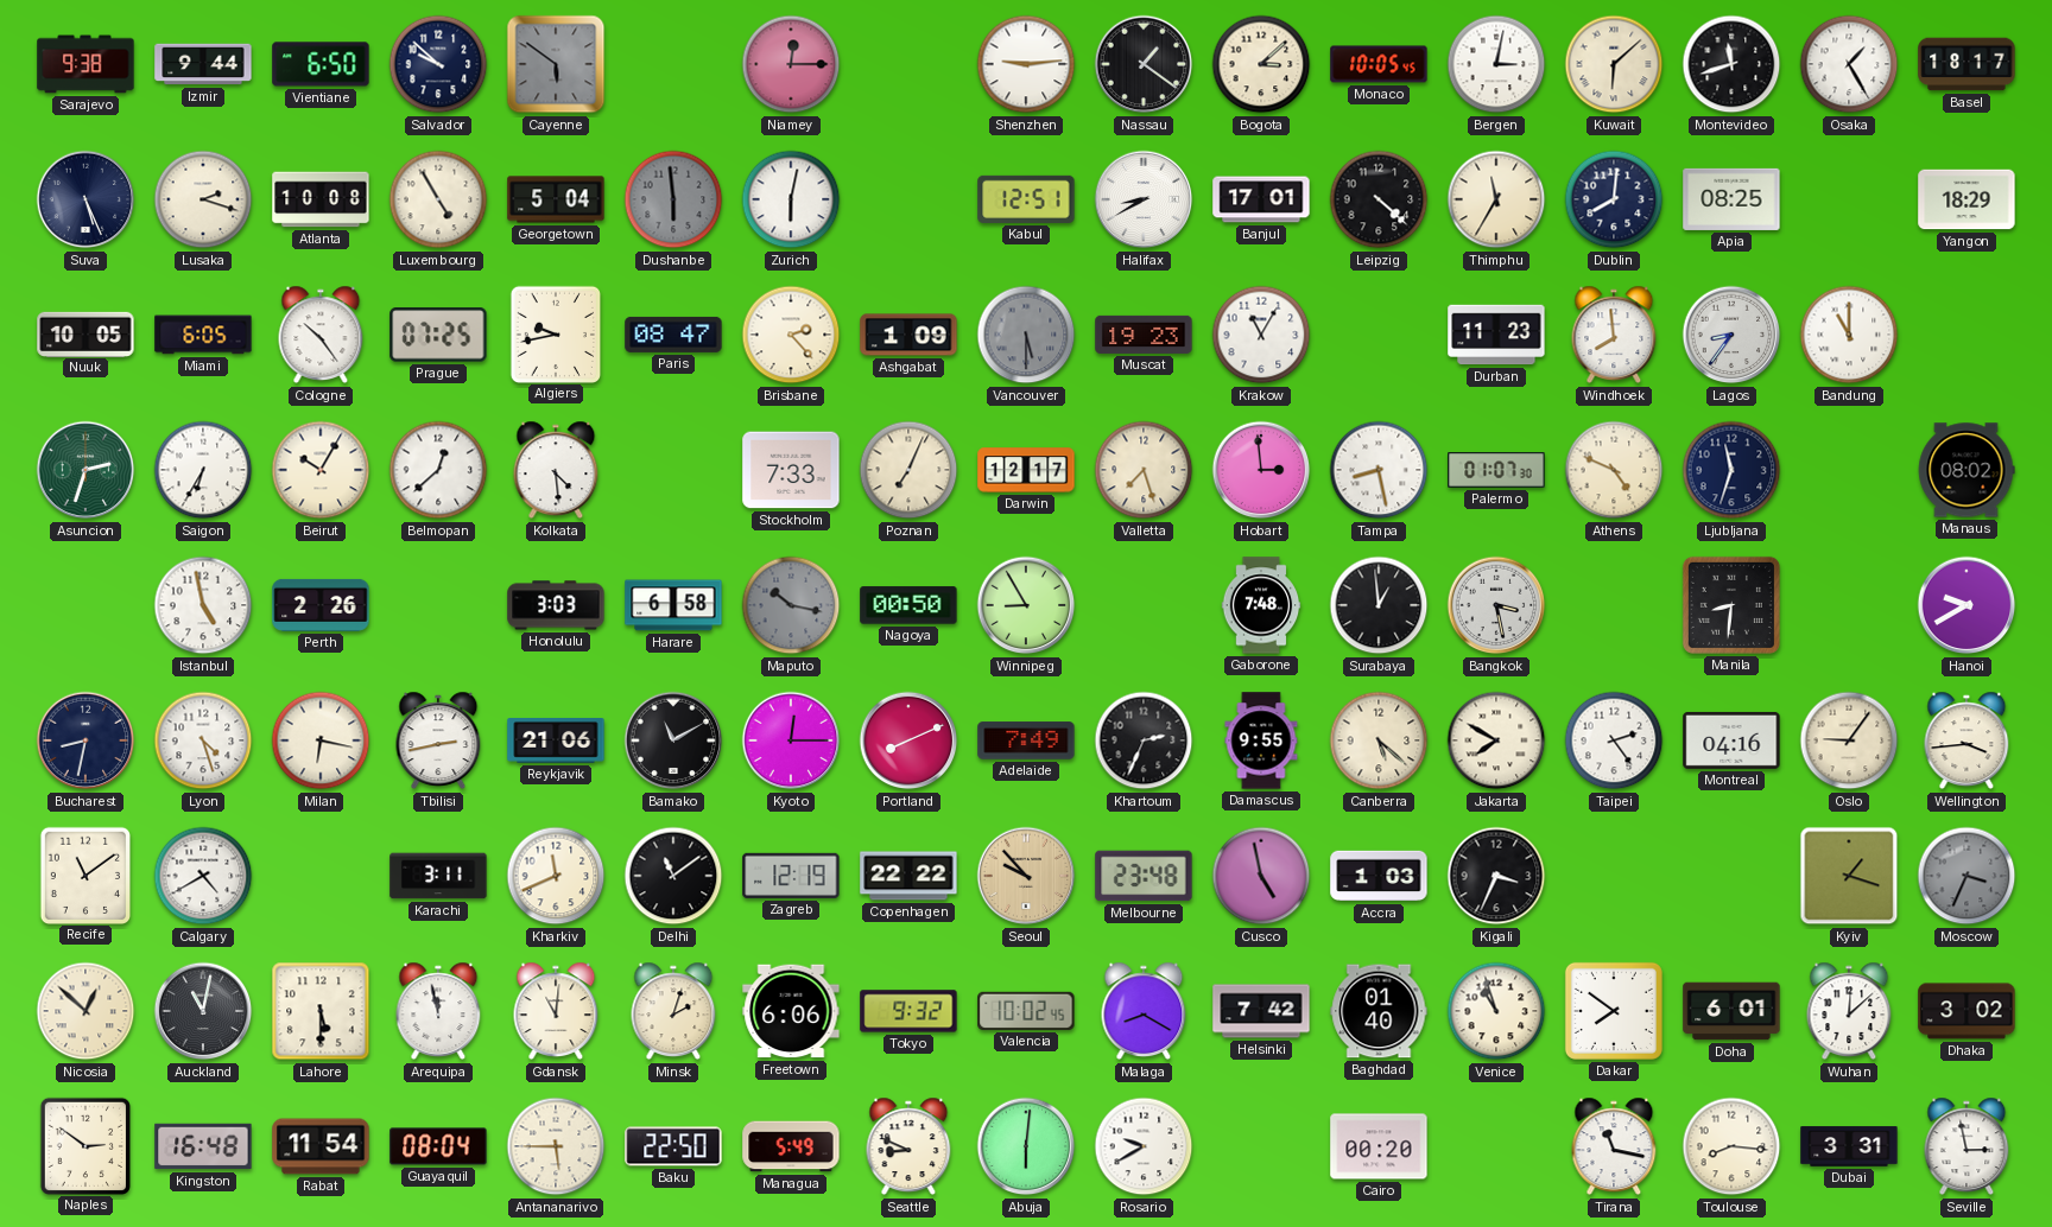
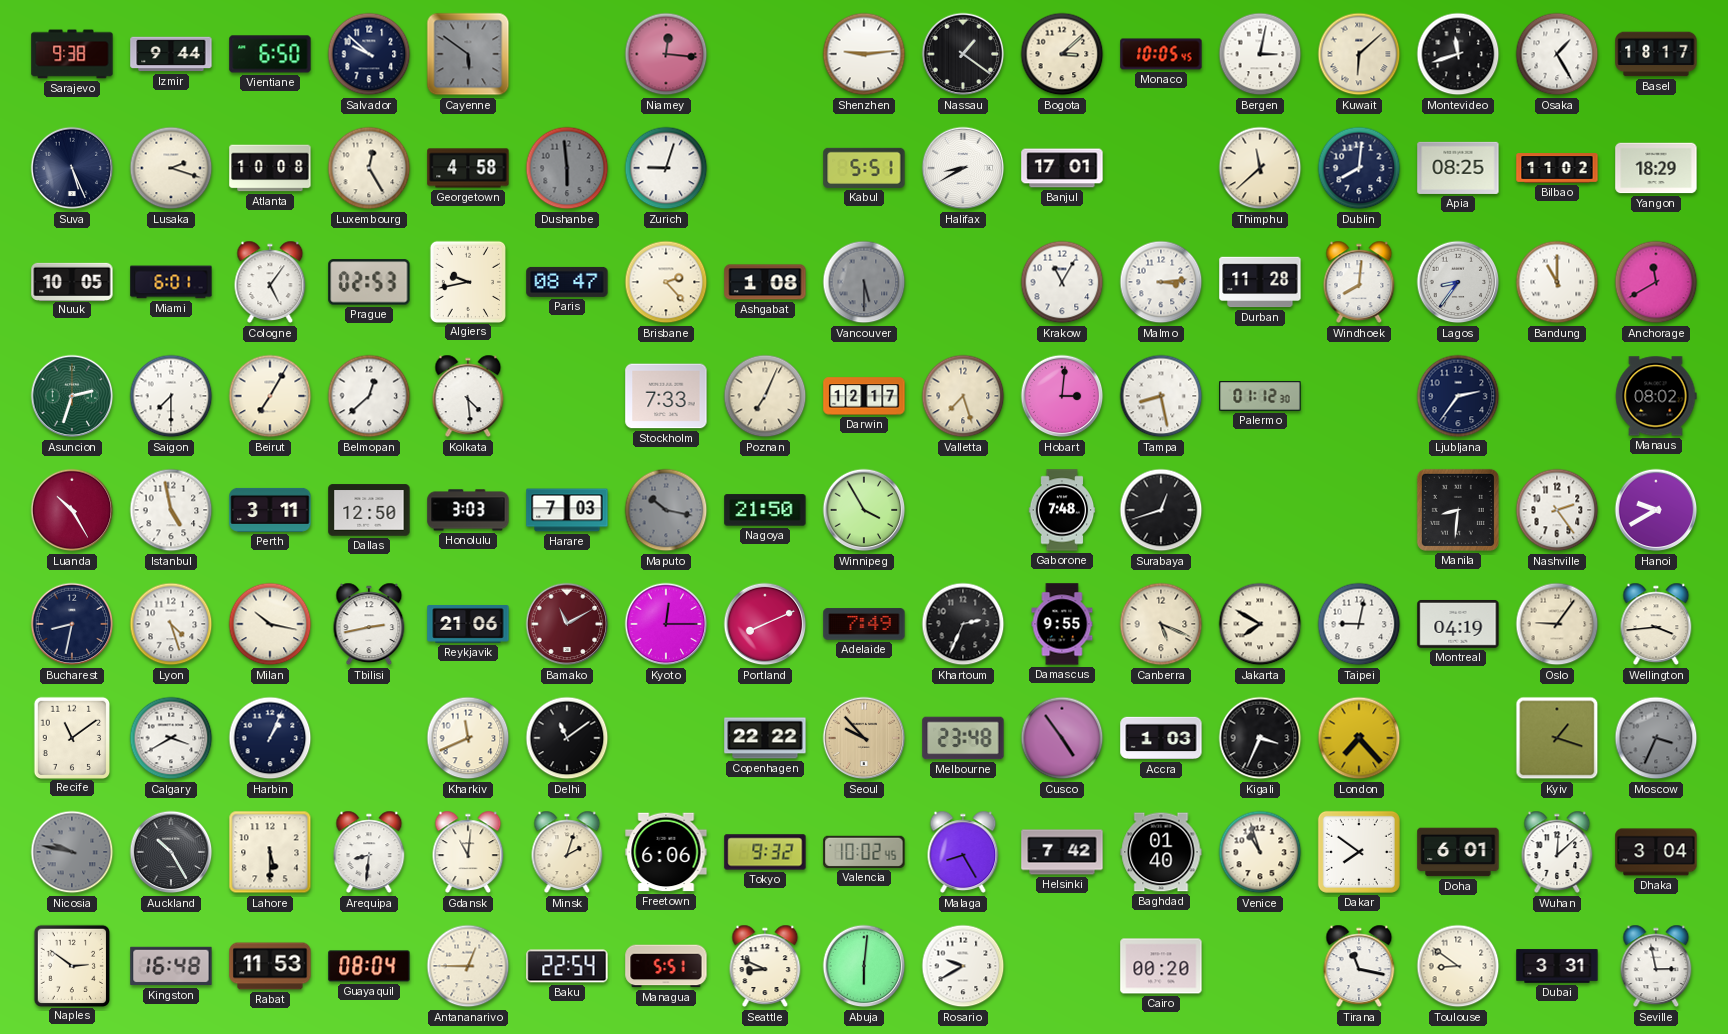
Niamey: 12:15 -> 12:16
Luxembourg: 4:55 -> 12:25
Georgetown: 5:04 -> 4:58
Zurich: 6:02 -> 9:03
Kabul: 12:51 -> 5:51
Leipzig: 4:22 -> none
Thimphu: 11:35 -> 11:38
Bilbao: none -> 11:02
Miami: 6:05 -> 6:01
Cologne: 10:24 -> 5:06
Prague: 07:25 -> 02:53
Ashgabat: 1:09 -> 1:08
Muscat: 19:23 -> none
Malmo: none -> 3:14
Durban: 11:23 -> 11:28
Windhoek: 7:59 -> 8:01
Anchorage: none -> 11:40
Saigon: 6:35 -> 7:30
Beirut: 10:05 -> 7:05
Hobart: 2:59 -> 3:01
Palermo: 01:07 -> 01:12
Athens: 4:49 -> none
Ljubljana: 11:33 -> 2:36
Luanda: none -> 10:25
Perth: 2:26 -> 3:11
Dallas: none -> 12:50
Harare: 6:58 -> 7:03
Nagoya: 00:50 -> 21:50
Winnipeg: 8:55 -> 3:55
Surabaya: 12:59 -> 12:42
Bangkok: 3:28 -> none
Nashville: none -> 2:24
Milan: 6:17 -> 10:17
Bamako dial: black -> burgundy
Canberra: 5:22 -> 5:19
Taipei: 2:24 -> 9:02
Montreal: 04:16 -> 04:19
Calgary: 4:40 -> 3:40
Harbin: none -> 1:04
Karachi: 3:11 -> none
Zagreb: 12:19 -> none
Cusco: 4:58 -> 4:54
London: none -> 7:23
Nicosia: 12:52 -> 9:47
Nicosia dial: cream -> grey
Auckland: 11:02 -> 10:25
Arequipa: 11:58 -> 8:31
Malaga: 8:20 -> 8:25
Dhaka: 3:02 -> 3:04
Rabat: 11:54 -> 11:53
Antananarivo: 5:45 -> 12:45
Baku: 22:50 -> 22:54
Managua: 5:49 -> 5:51
Toulouse: 8:16 -> 8:51
